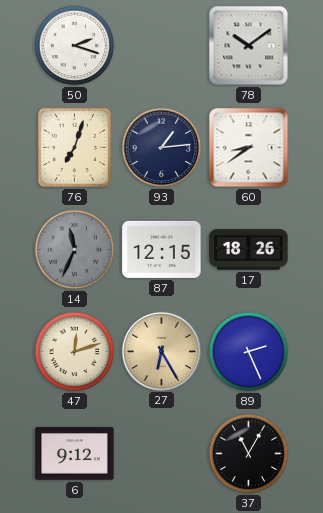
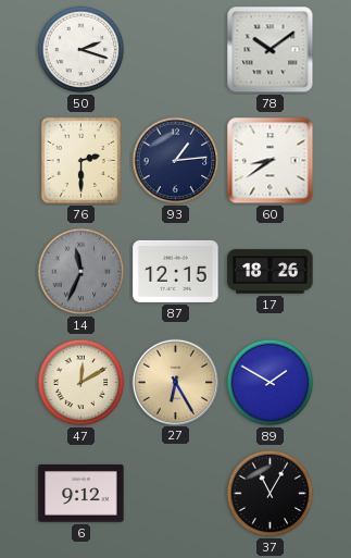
76: 7:03 -> 2:30
47: 12:12 -> 12:10
89: 2:26 -> 1:50
